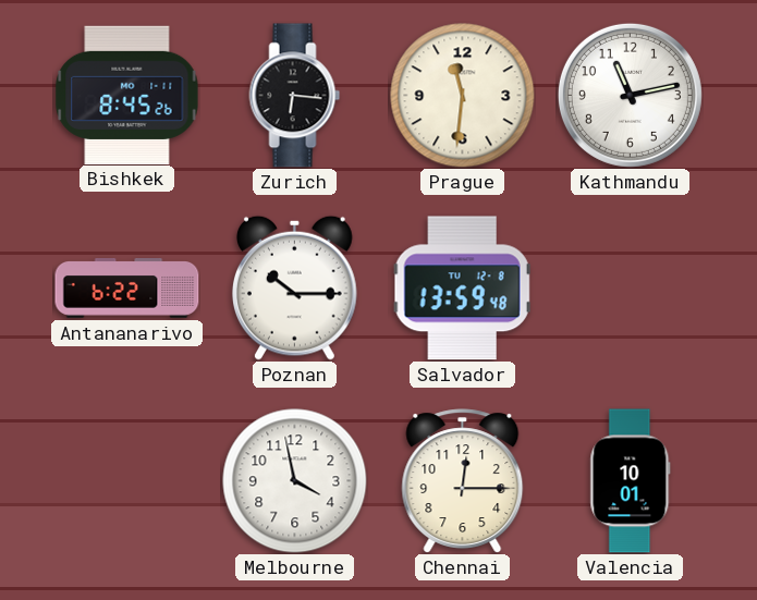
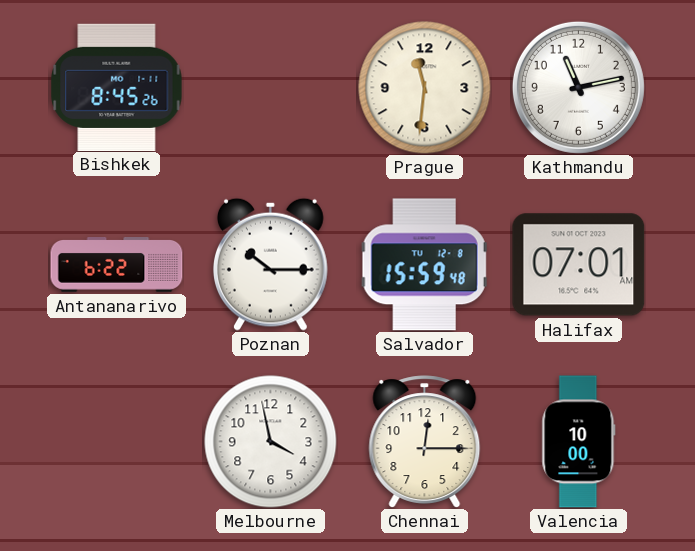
Zurich: 6:16 -> none
Salvador: 13:59 -> 15:59
Halifax: none -> 07:01
Valencia: 10:01 -> 10:00
